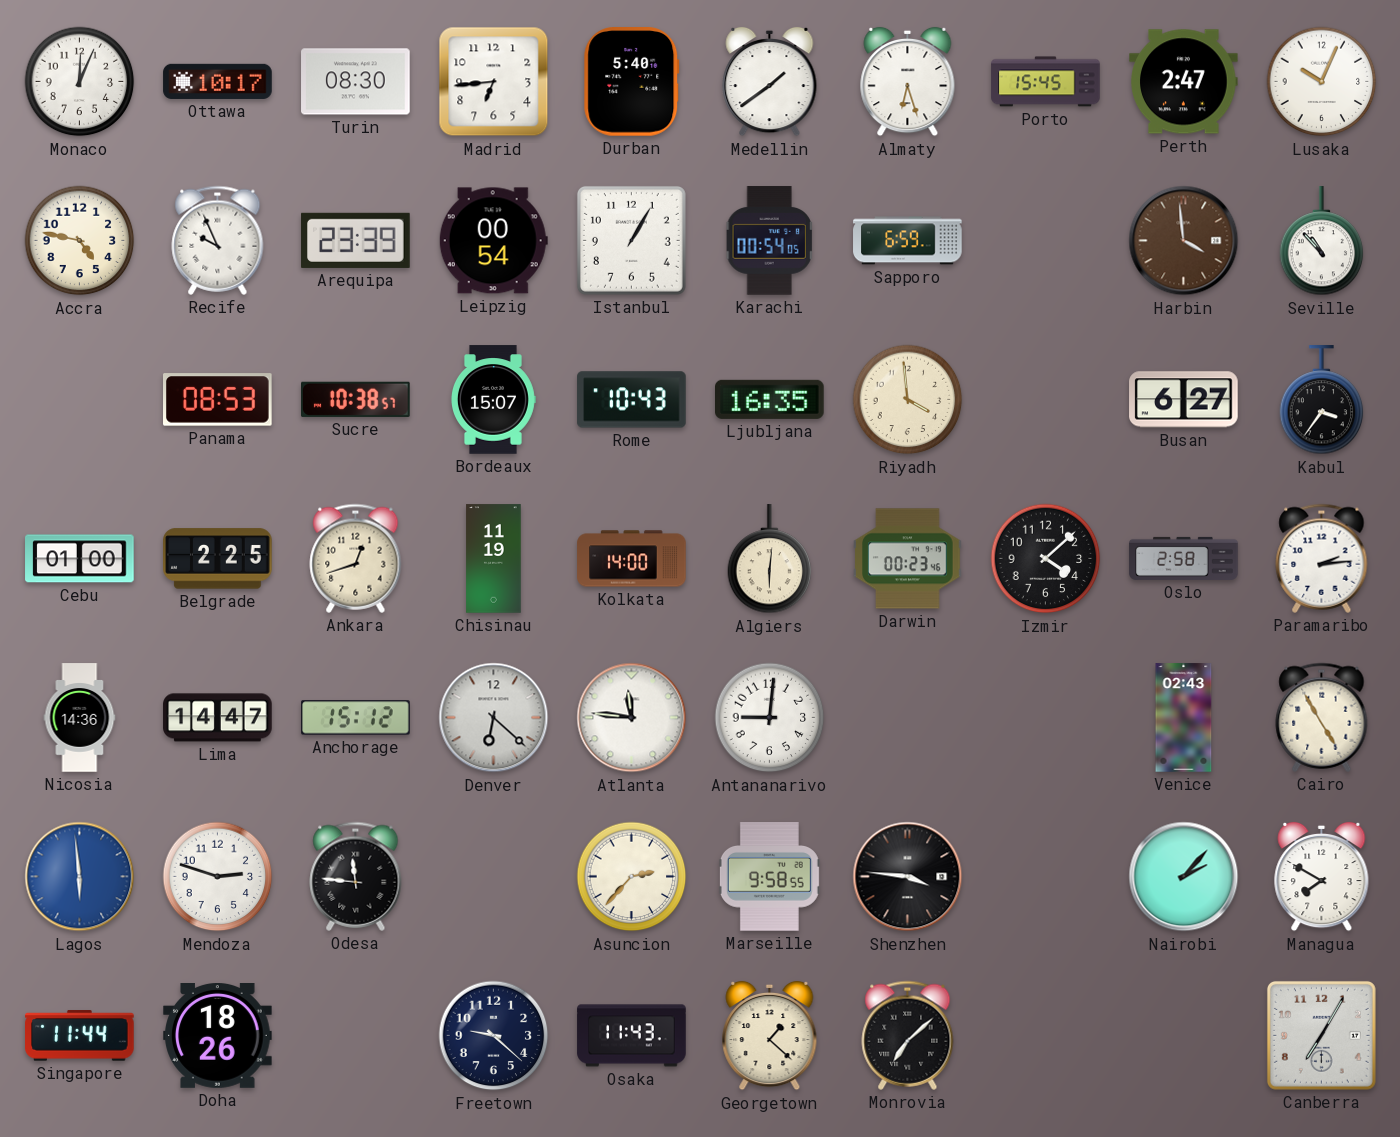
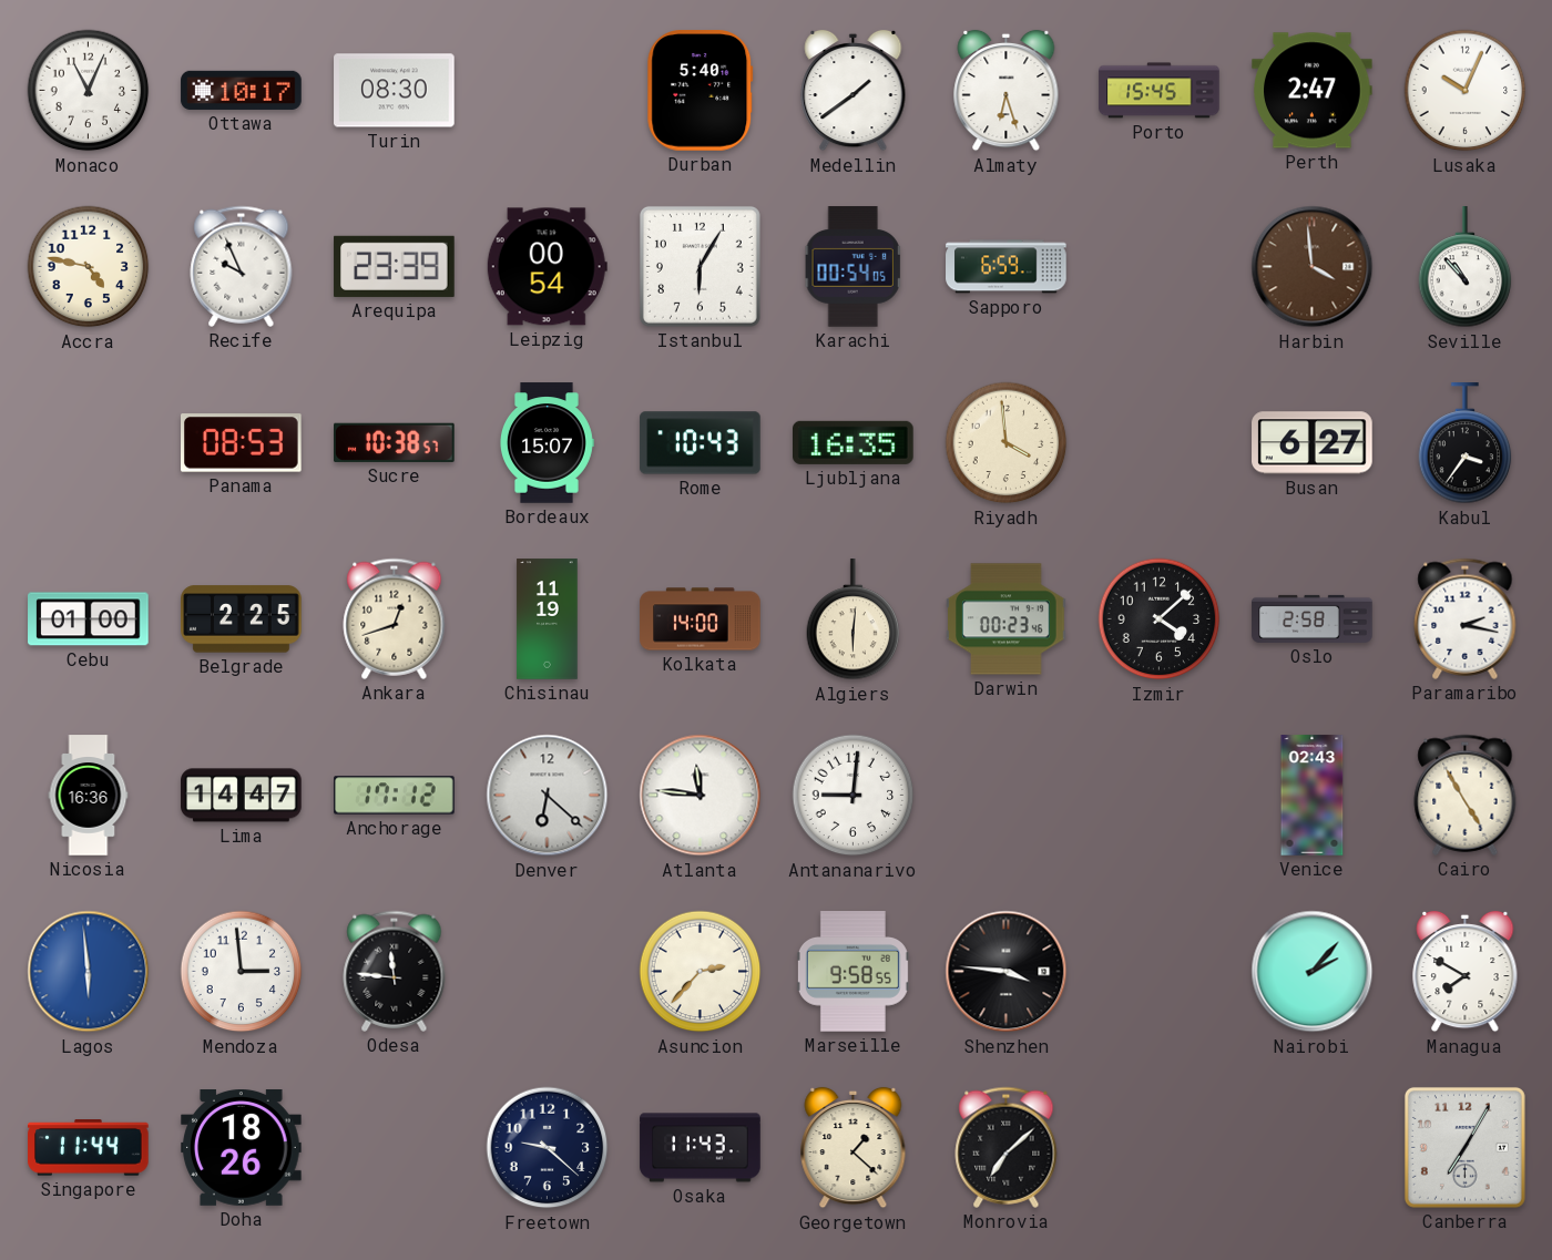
Monaco: 12:04 -> 11:04
Madrid: 6:44 -> none
Istanbul: 1:05 -> 6:05
Paramaribo: 2:14 -> 2:17
Nicosia: 14:36 -> 16:36
Anchorage: 15:12 -> 17:12
Mendoza: 2:48 -> 2:59
